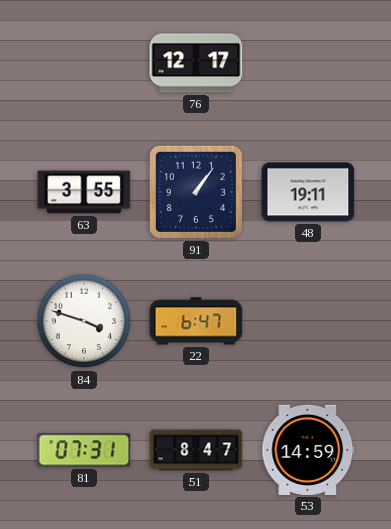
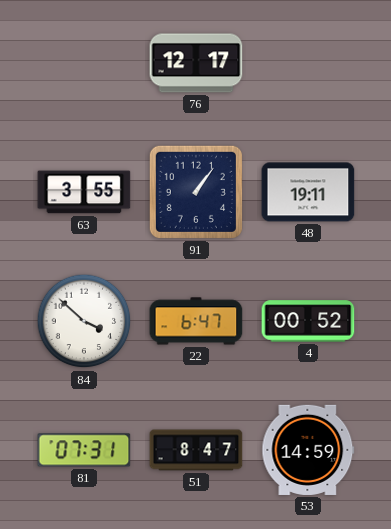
84: 3:48 -> 3:52
4: none -> 00:52
